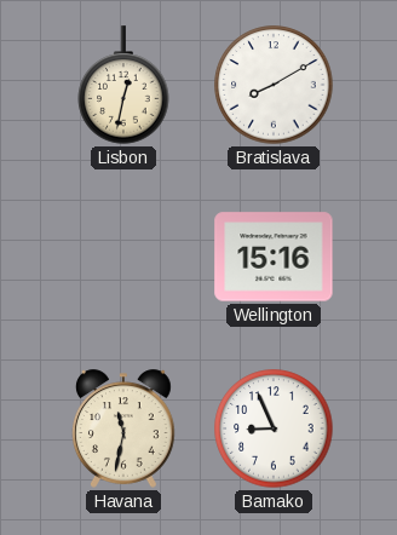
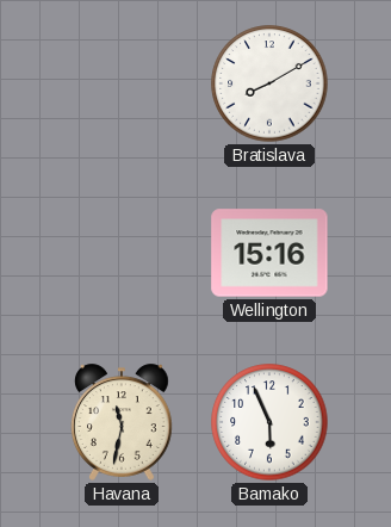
Lisbon: 12:32 -> none
Bamako: 8:56 -> 5:56
